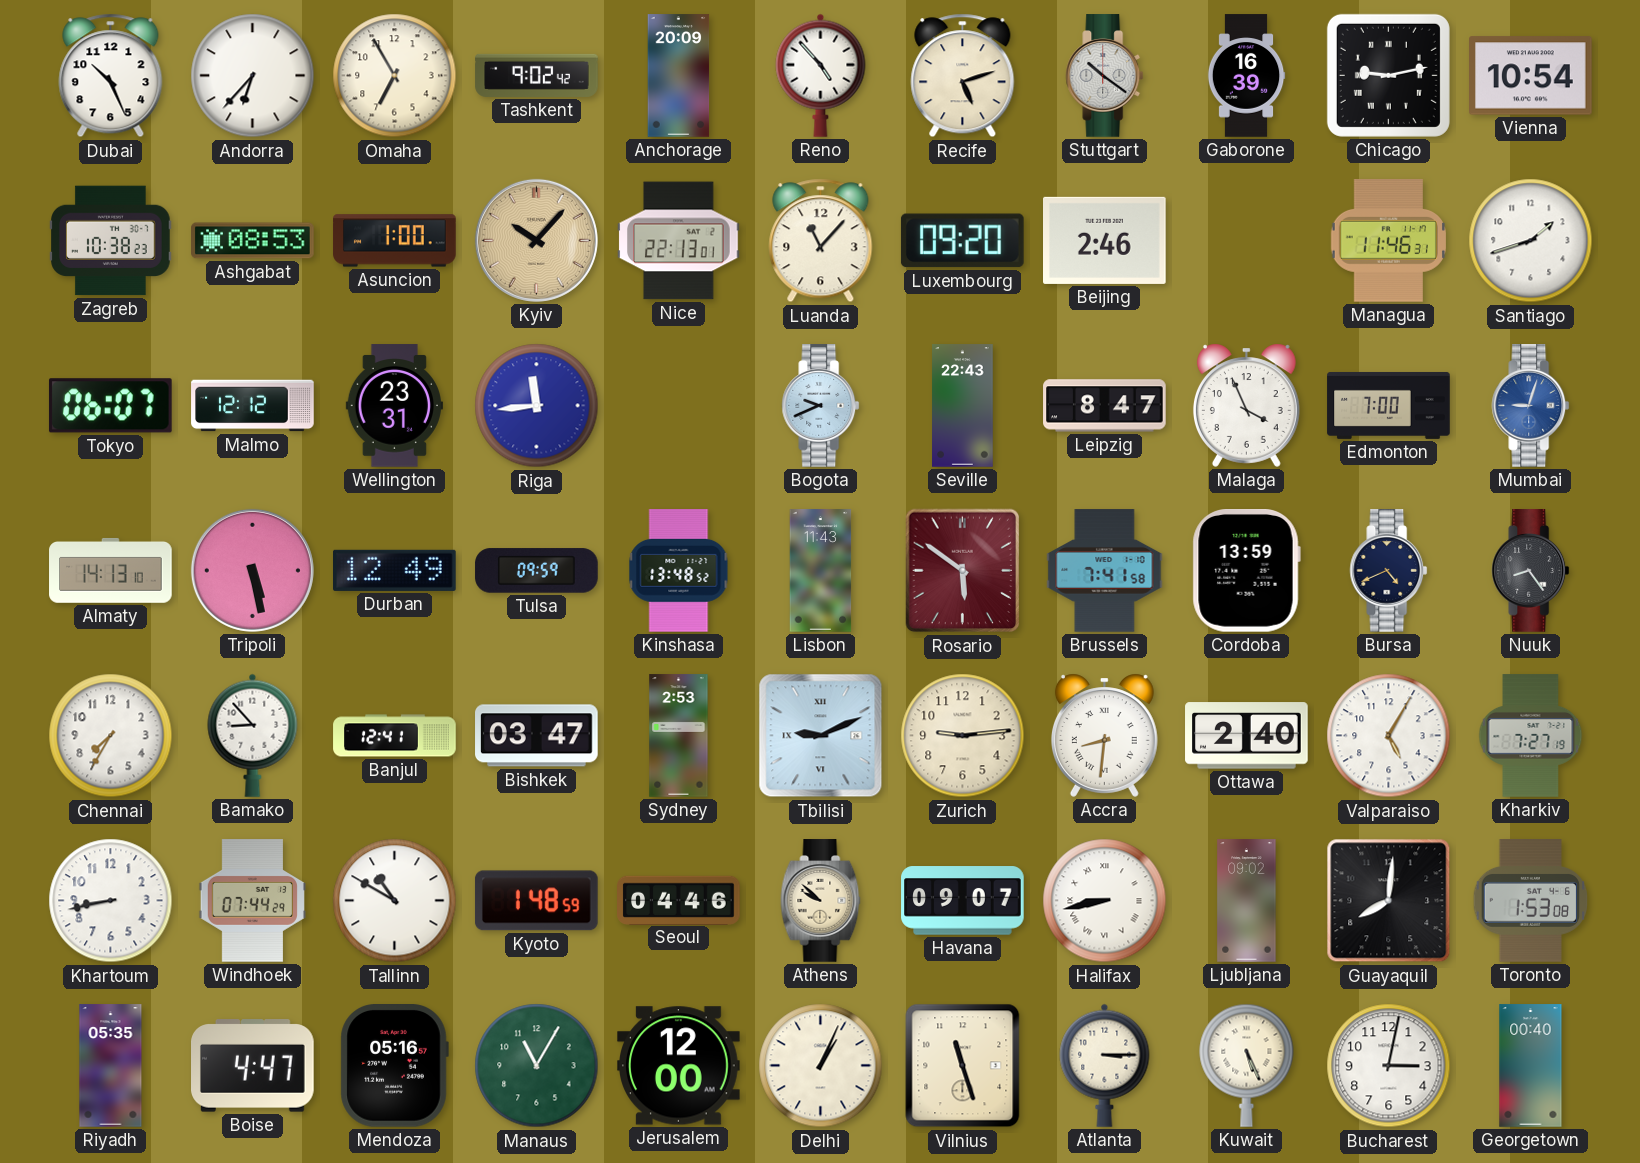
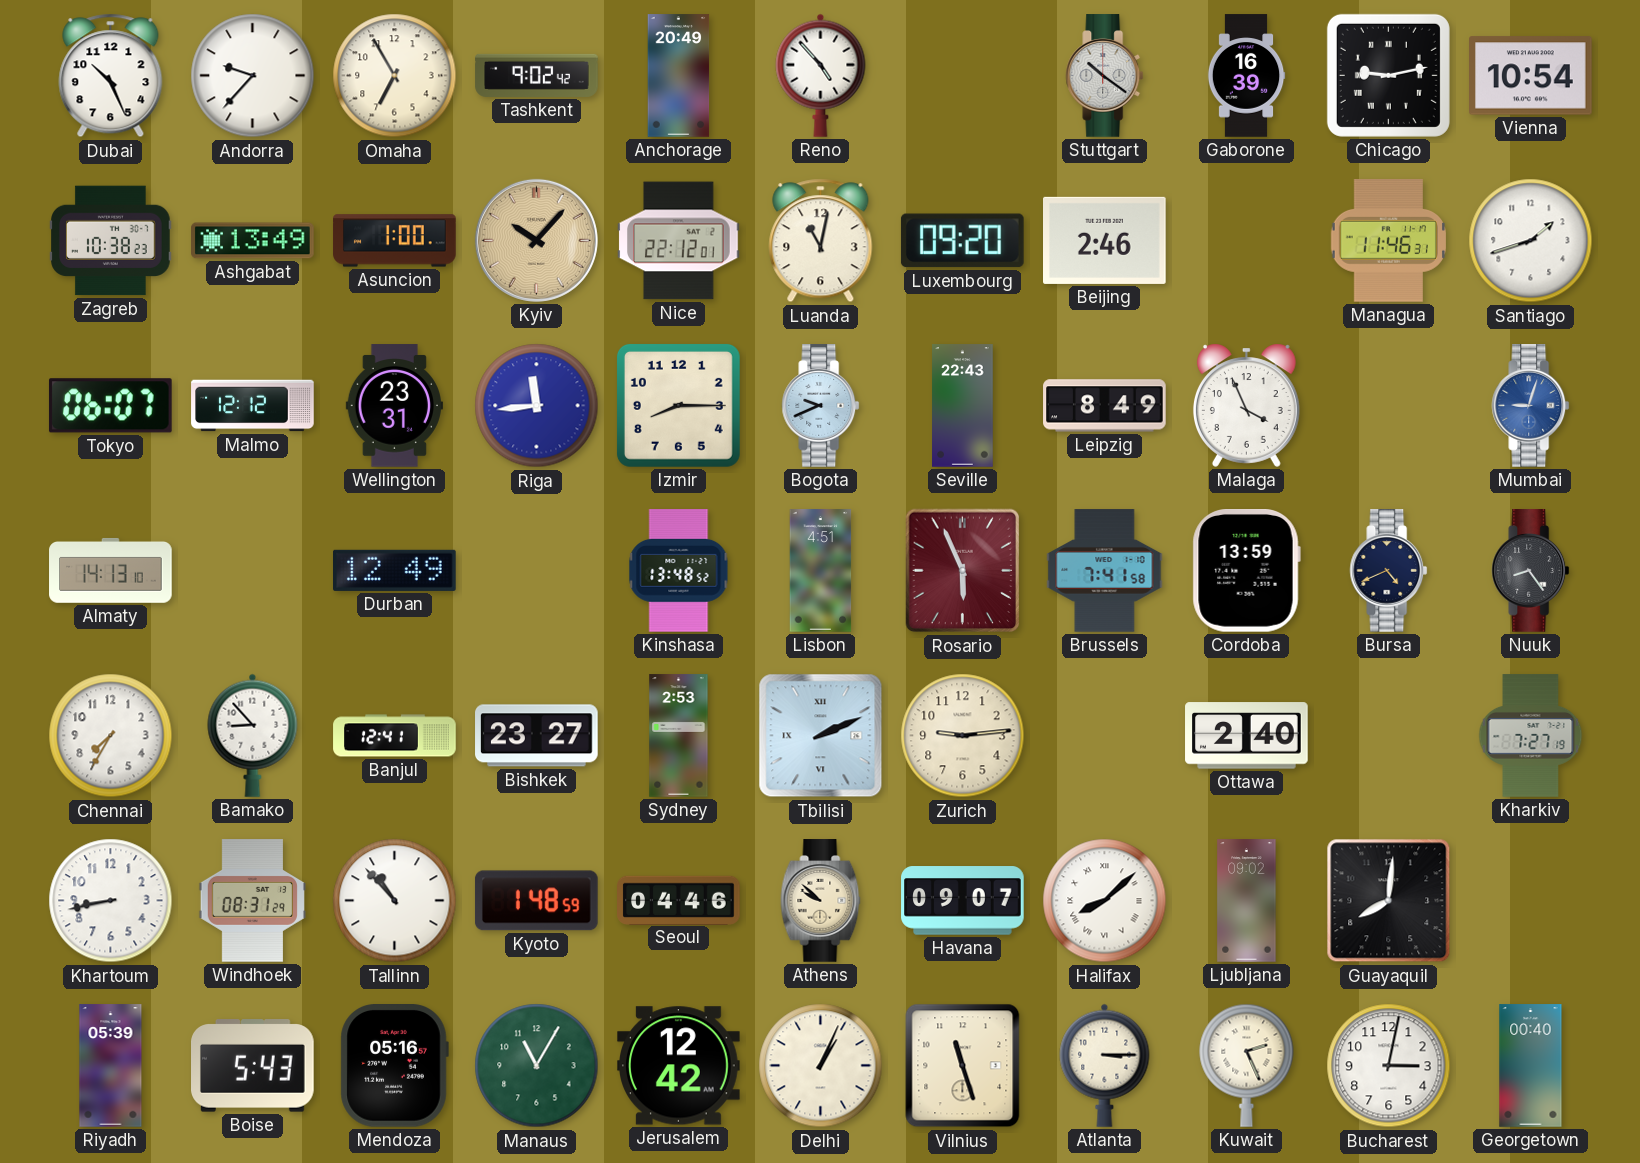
Andorra: 6:37 -> 9:37
Anchorage: 20:09 -> 20:49
Recife: 5:12 -> none
Ashgabat: 08:53 -> 13:49
Nice: 22:13 -> 22:12
Luanda: 11:07 -> 11:02
Izmir: none -> 8:15
Leipzig: 8:47 -> 8:49
Edmonton: 7:00 -> none
Tripoli: 5:28 -> none
Tulsa: 09:59 -> none
Lisbon: 11:43 -> 4:51
Rosario: 5:51 -> 5:56
Bishkek: 03:47 -> 23:27
Tbilisi: 9:11 -> 2:11
Accra: 8:31 -> none
Valparaiso: 5:05 -> none
Windhoek: 07:44 -> 08:31
Tallinn: 10:50 -> 10:53
Halifax: 8:43 -> 8:08
Toronto: 1:53 -> none
Riyadh: 05:35 -> 05:39
Boise: 4:47 -> 5:43
Jerusalem: 12:00 -> 12:42
Kuwait: 5:26 -> 2:26
